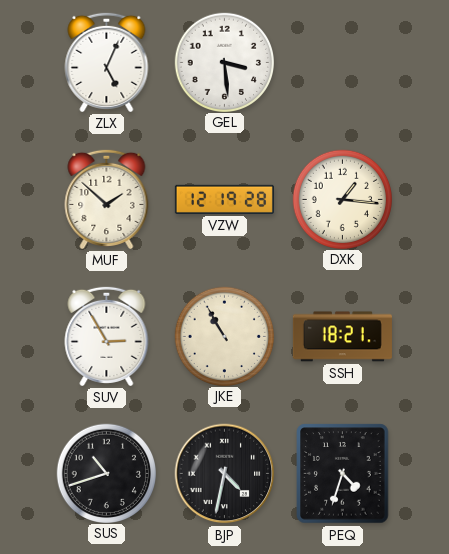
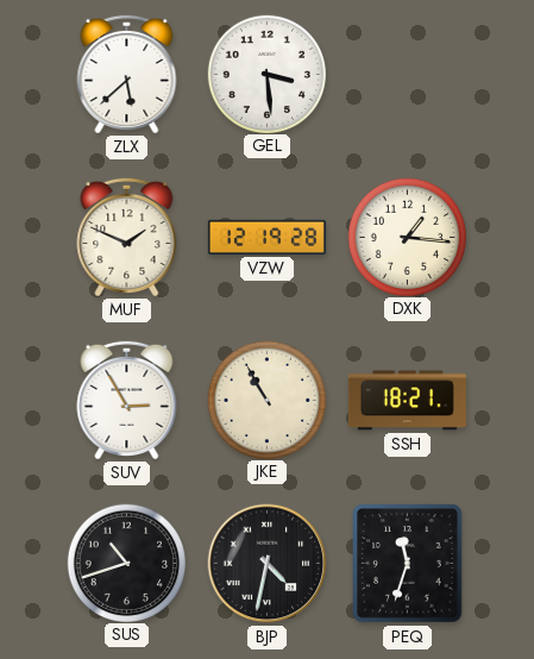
ZLX: 5:04 -> 5:38
MUF: 1:52 -> 1:49
PEQ: 4:33 -> 11:33
